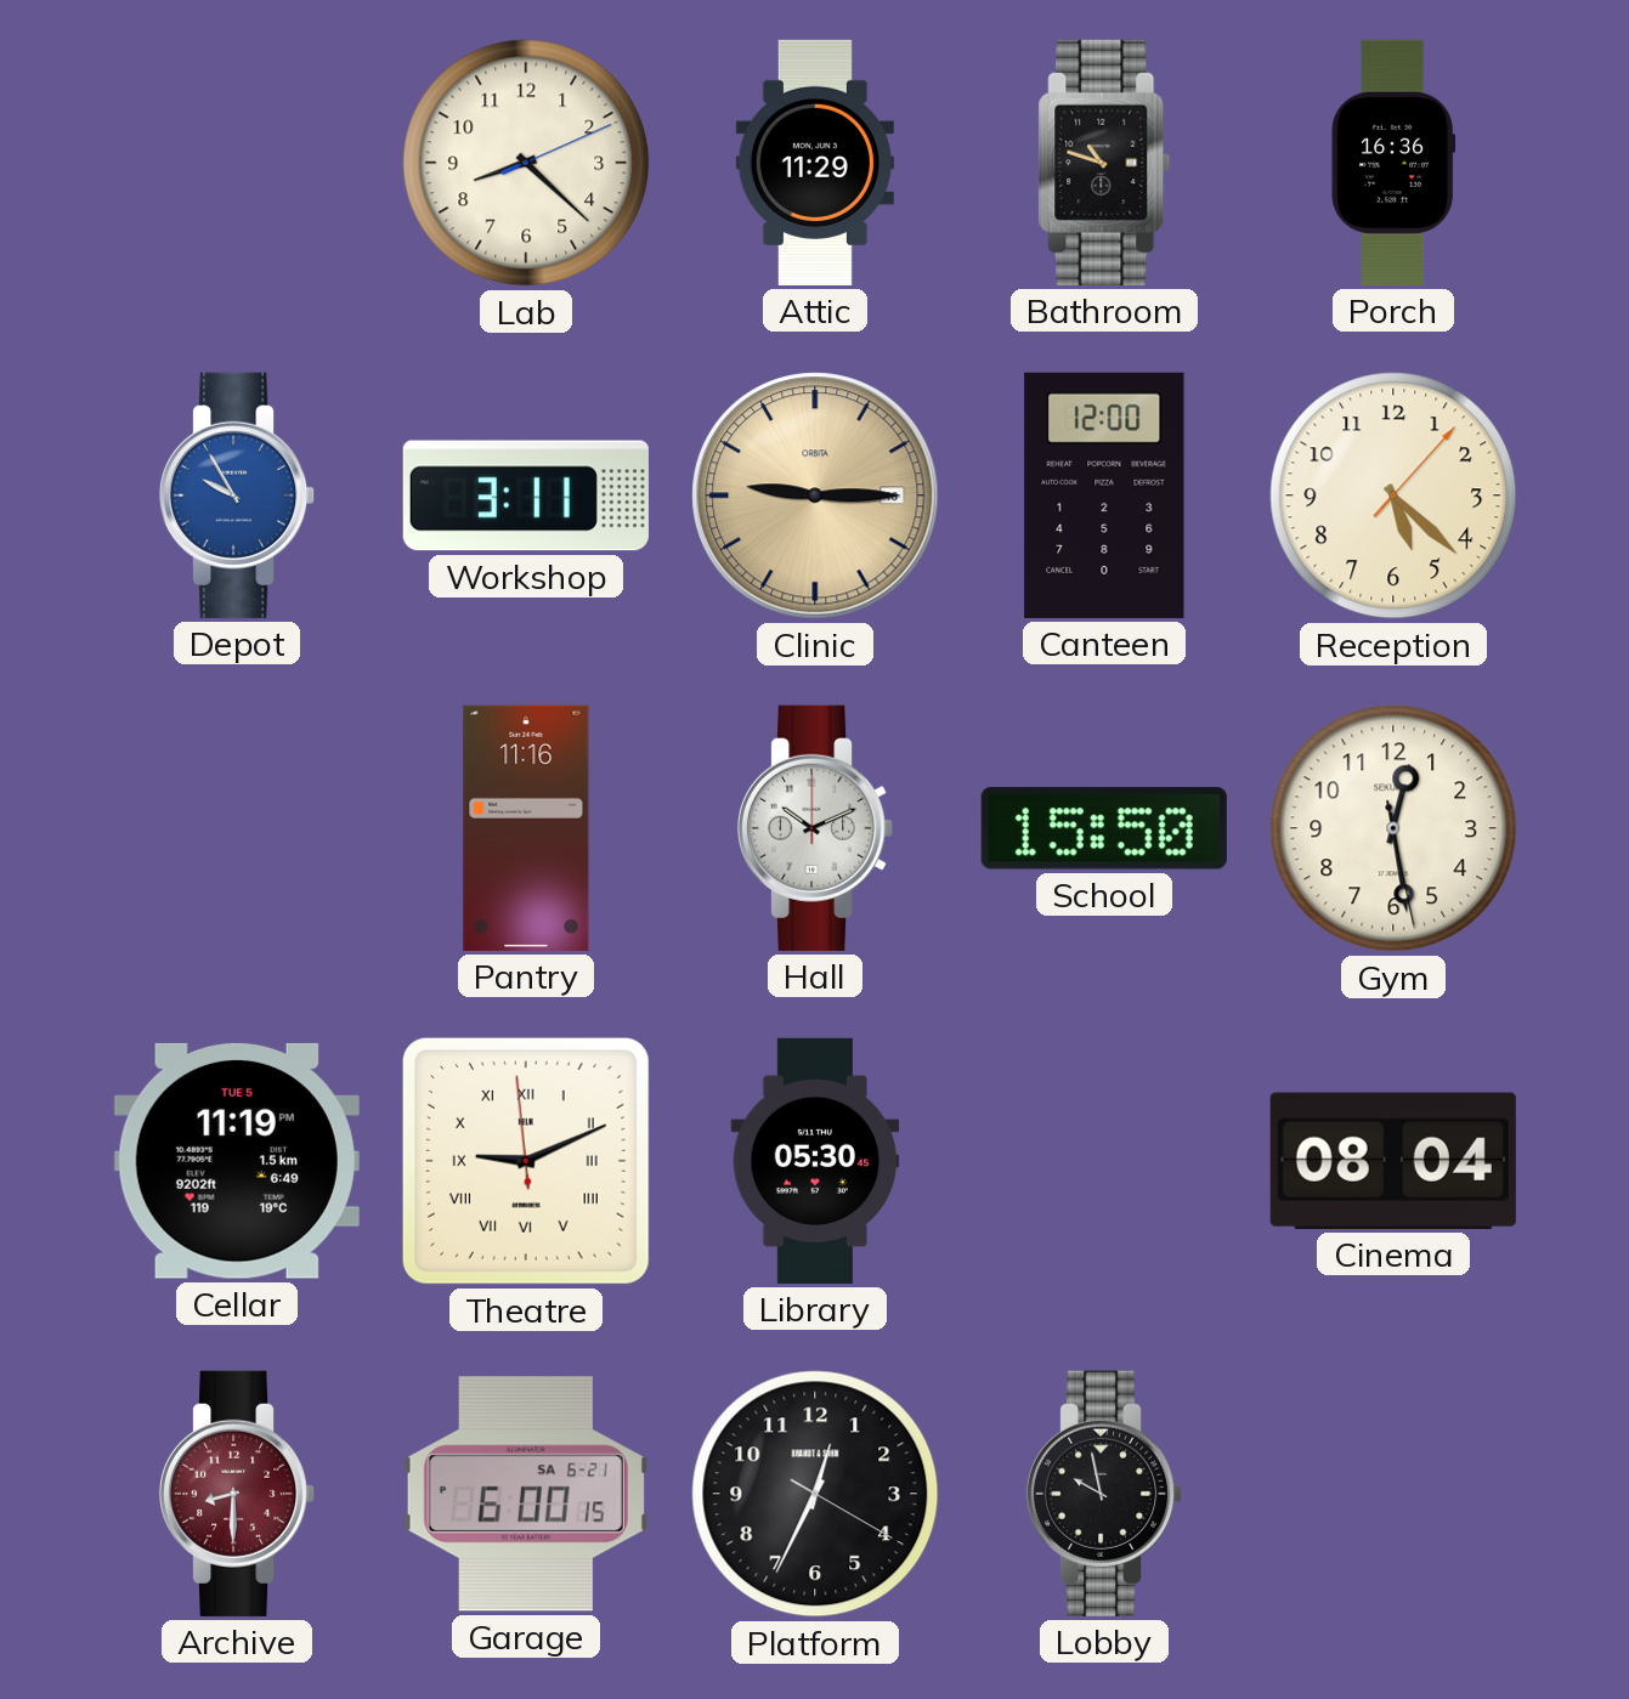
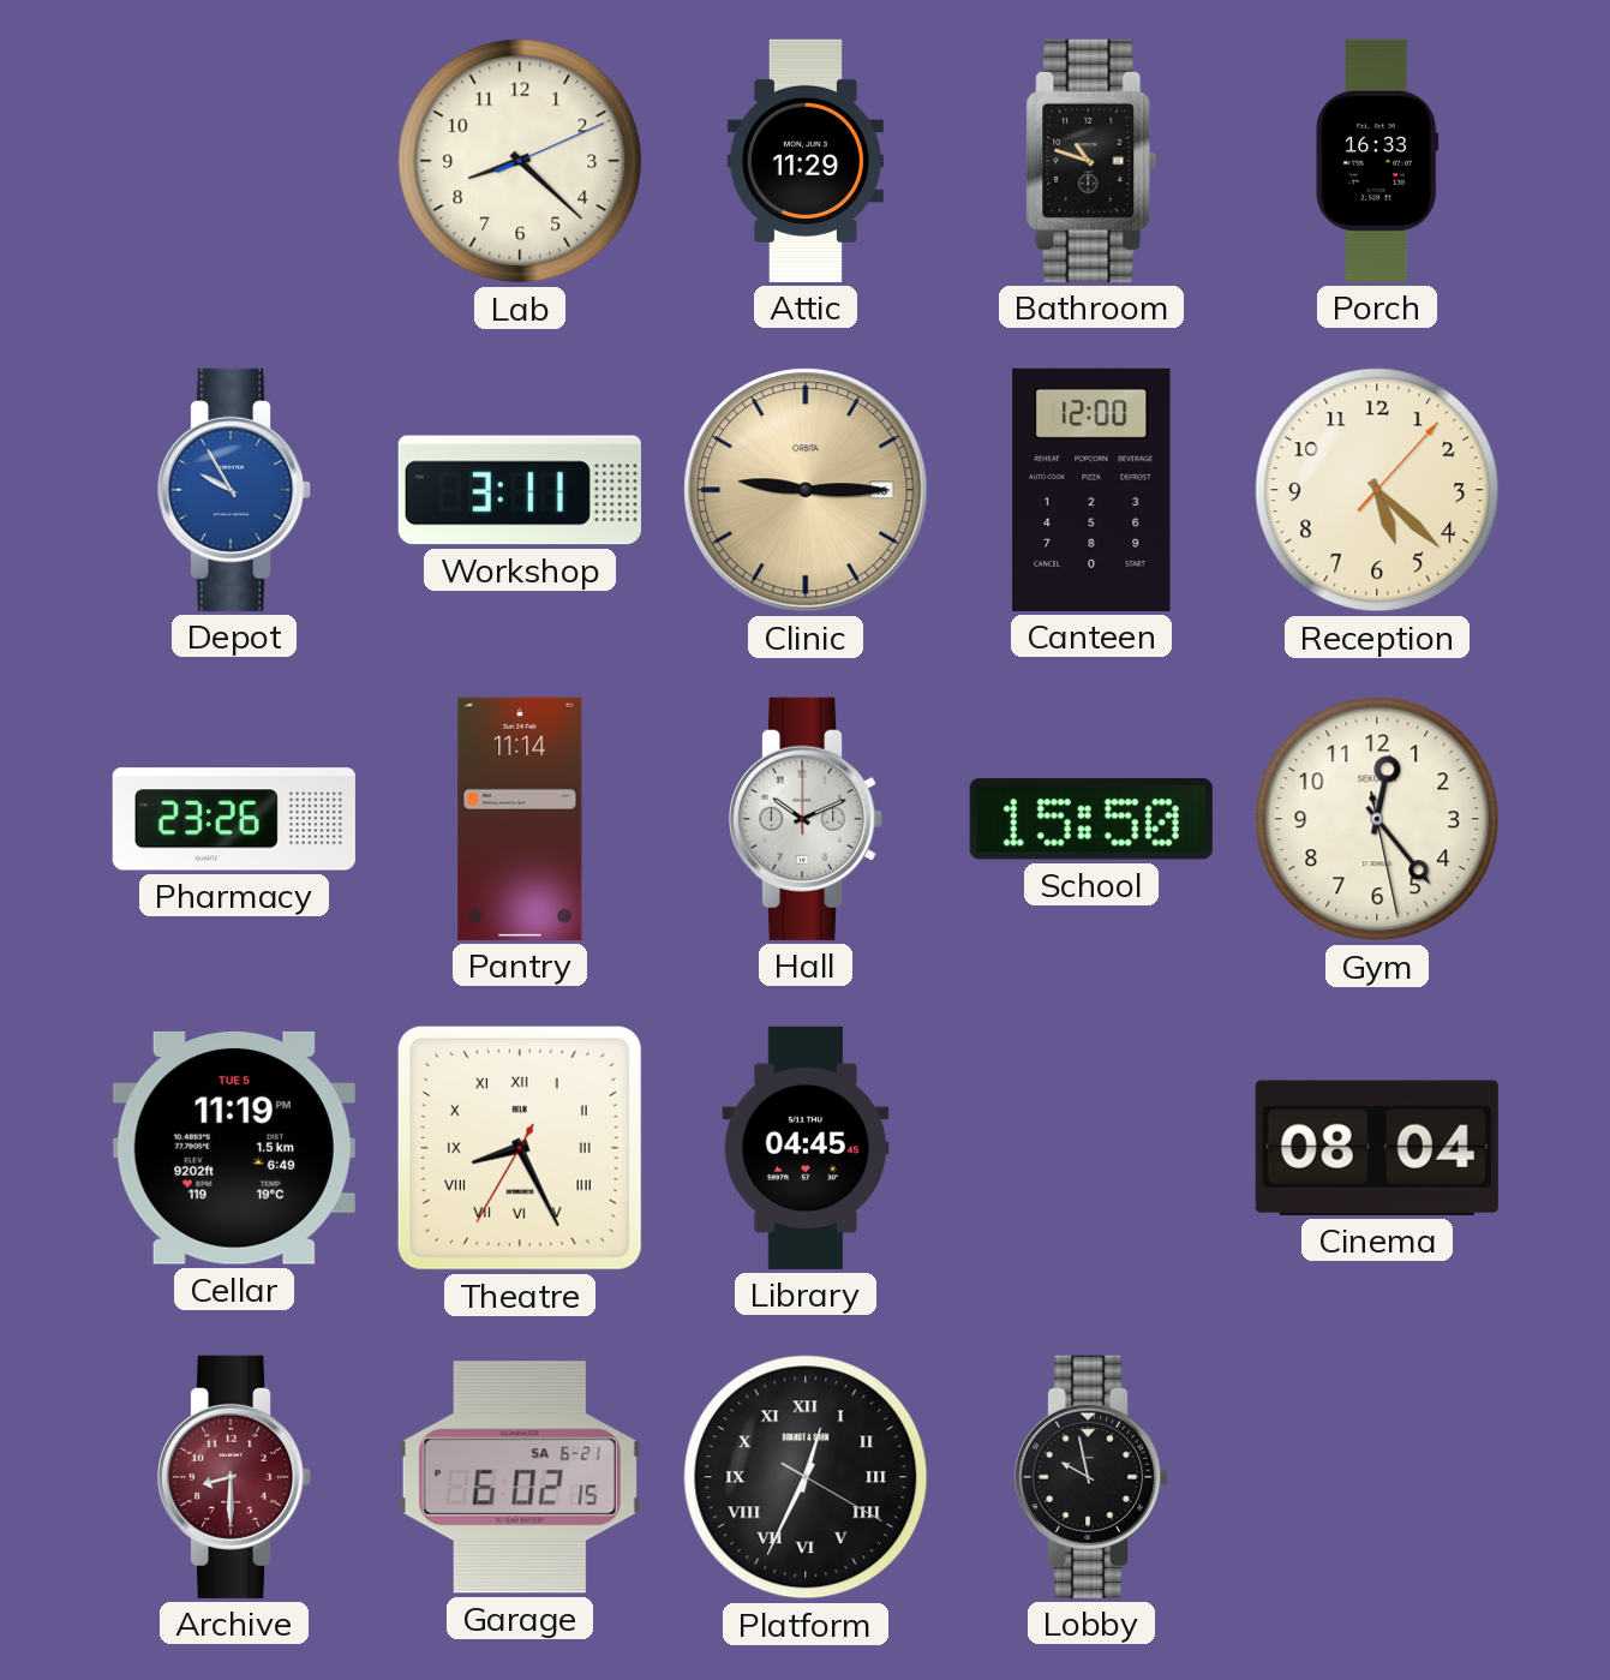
Porch: 16:36 -> 16:33
Pharmacy: none -> 23:26
Pantry: 11:16 -> 11:14
Gym: 12:28 -> 12:23
Theatre: 9:10 -> 8:25
Library: 05:30 -> 04:45
Garage: 6:00 -> 6:02
Platform numerals: Arabic -> Roman
